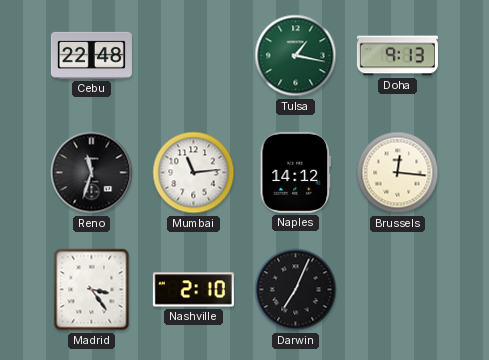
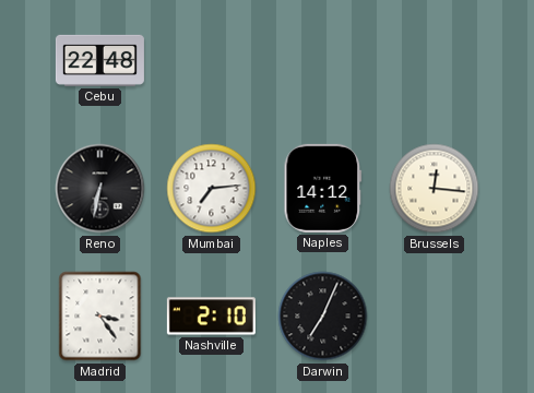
Tulsa: 1:17 -> none
Doha: 9:13 -> none
Reno: 11:33 -> 6:32
Mumbai: 11:14 -> 7:14
